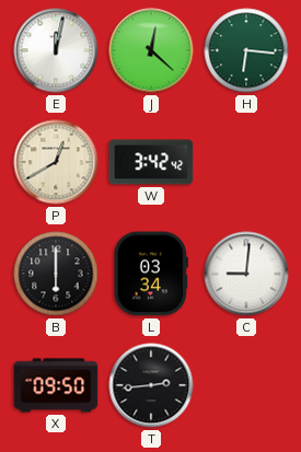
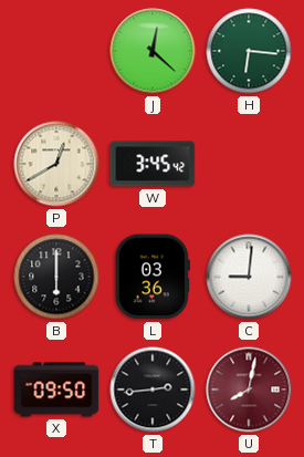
E: 12:02 -> none
W: 3:42 -> 3:45
L: 03:34 -> 03:36
U: none -> 8:02
